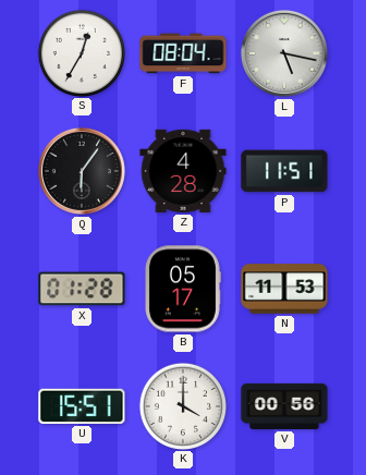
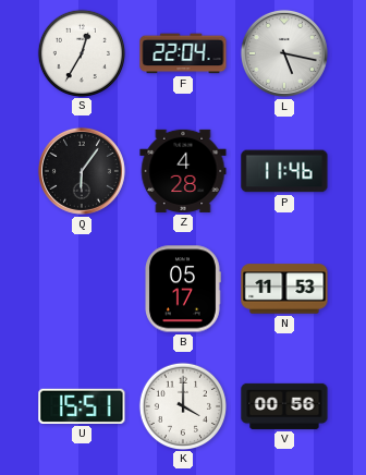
F: 08:04 -> 22:04
P: 11:51 -> 11:46
X: 01:28 -> none
